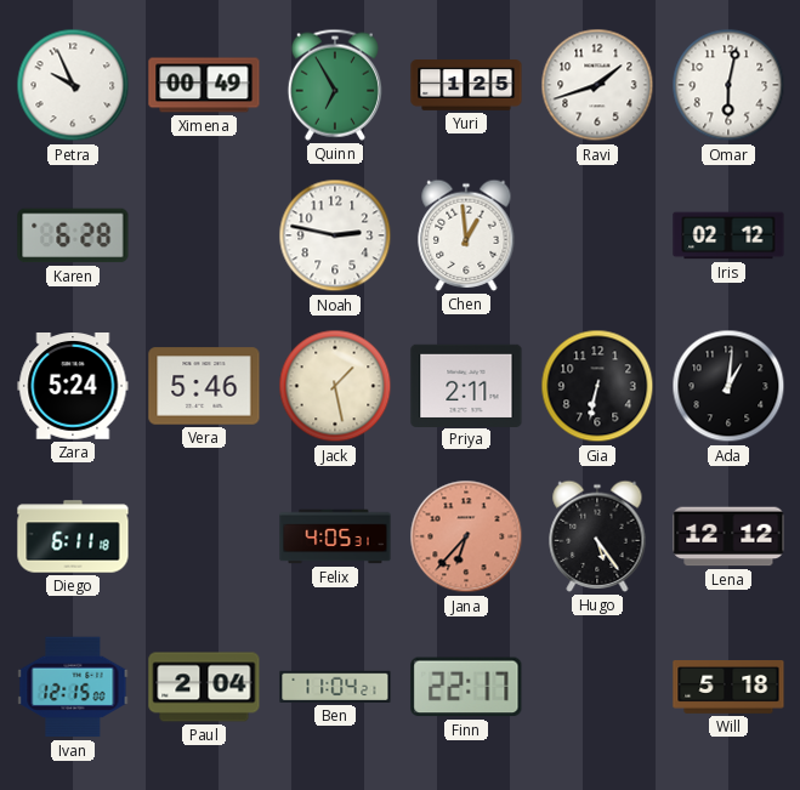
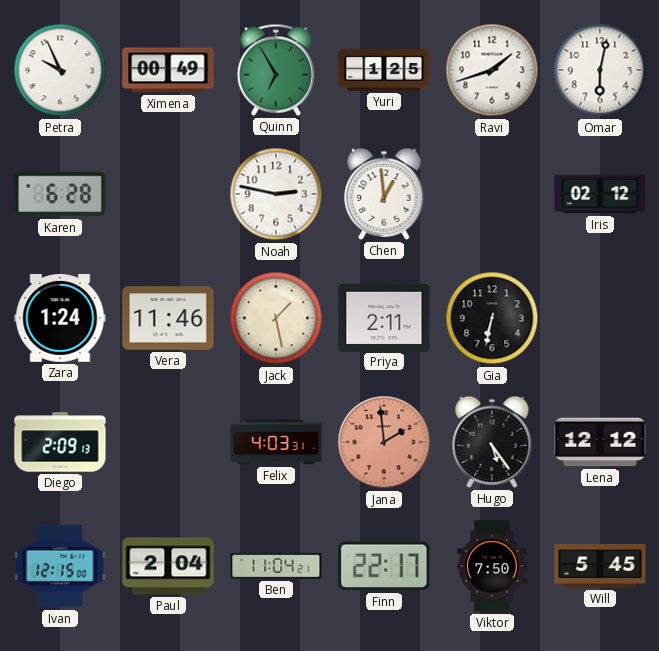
Zara: 5:24 -> 1:24
Vera: 5:46 -> 11:46
Ada: 1:01 -> none
Diego: 6:11 -> 2:09
Felix: 4:05 -> 4:03
Jana: 6:37 -> 1:59
Viktor: none -> 7:50
Will: 5:18 -> 5:45
